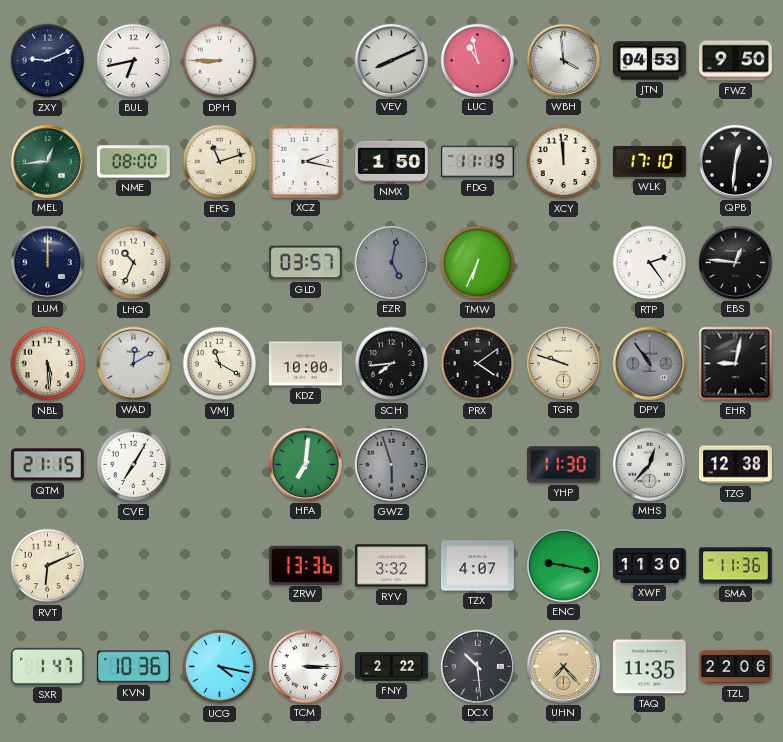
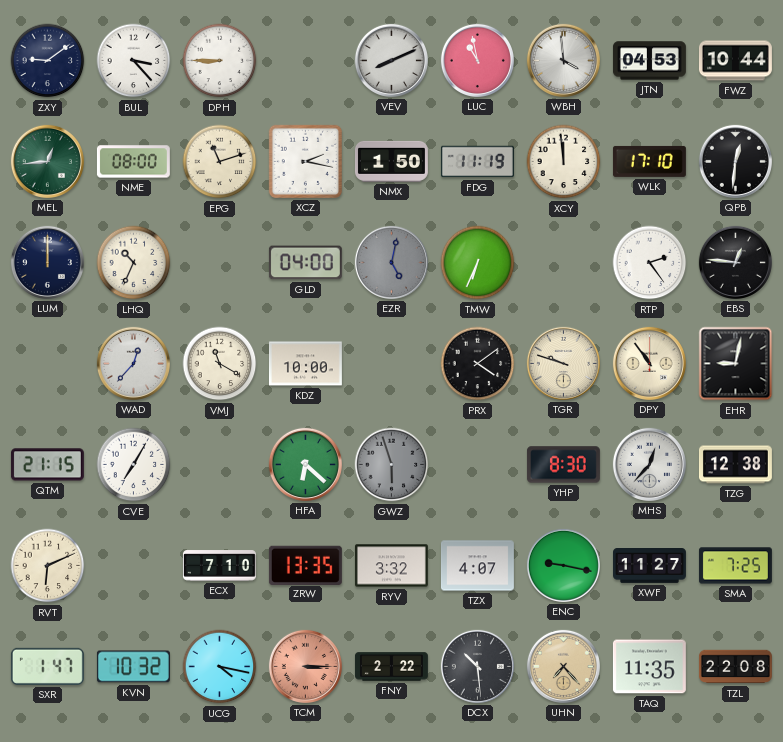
ZXY: 9:11 -> 9:09
BUL: 6:43 -> 3:23
FWZ: 9:50 -> 10:44
GLD: 03:57 -> 04:00
NBL: 5:29 -> none
WAD: 12:10 -> 12:37
SCH: 7:44 -> none
DPY dial: grey -> cream
HFA: 7:01 -> 6:22
YHP: 11:30 -> 8:30
ECX: none -> 7:10
ZRW: 13:36 -> 13:35
XWF: 11:30 -> 11:27
SMA: 11:36 -> 7:25
KVN: 10:36 -> 10:32
TCM dial: white -> salmon
TZL: 22:06 -> 22:08
